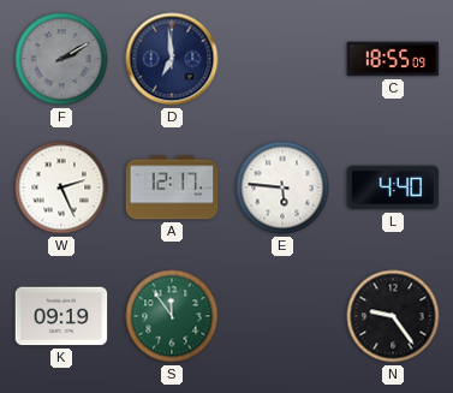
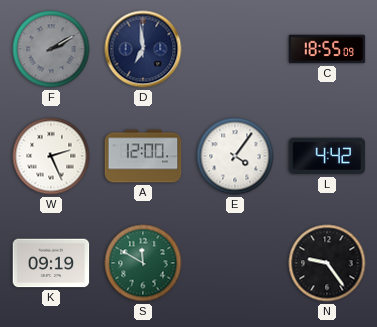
A: 12:17 -> 12:00
E: 5:46 -> 4:06
L: 4:40 -> 4:42
S: 11:54 -> 11:50
